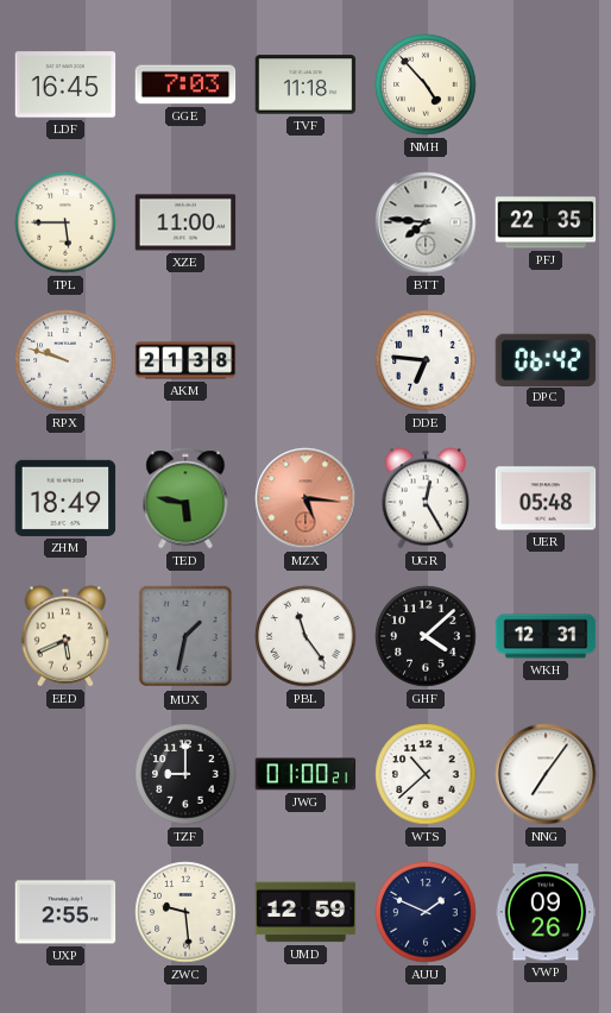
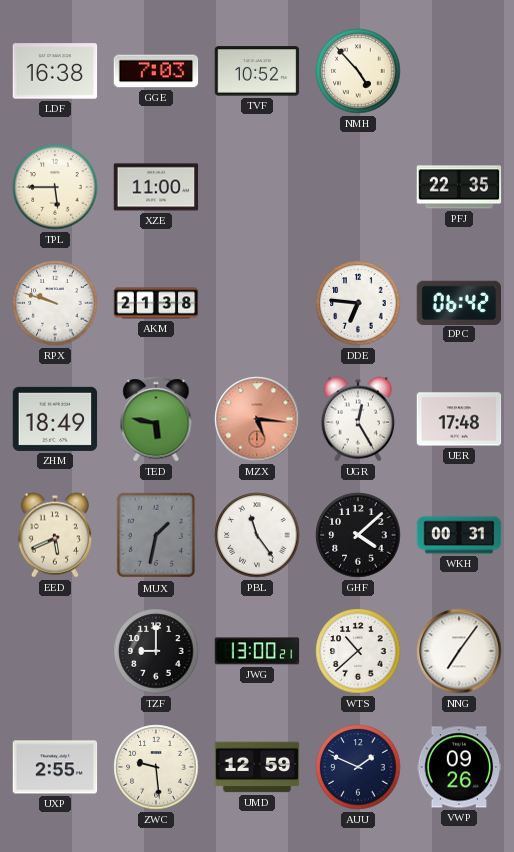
LDF: 16:45 -> 16:38
TVF: 11:18 -> 10:52
BTT: 7:46 -> none
UER: 05:48 -> 17:48
WKH: 12:31 -> 00:31
JWG: 01:00 -> 13:00
